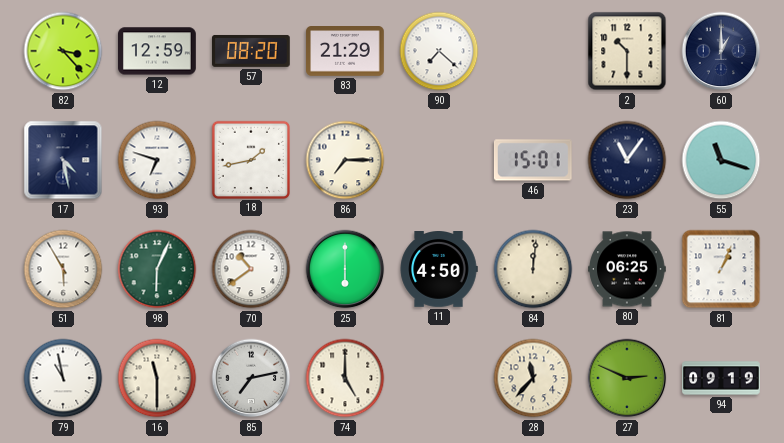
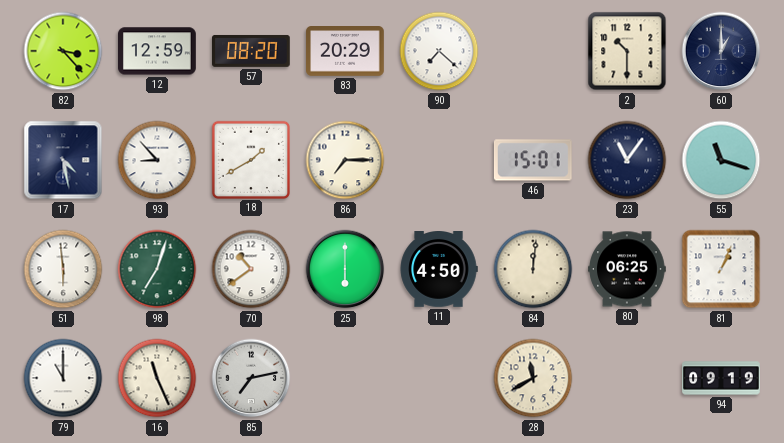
83: 21:29 -> 20:29
93: 6:48 -> 8:53
18: 1:43 -> 1:40
51: 5:55 -> 5:59
98: 6:04 -> 7:03
79: 10:58 -> 11:00
16: 11:30 -> 11:26
74: 5:00 -> none
28: 11:37 -> 11:40
27: 2:49 -> none
